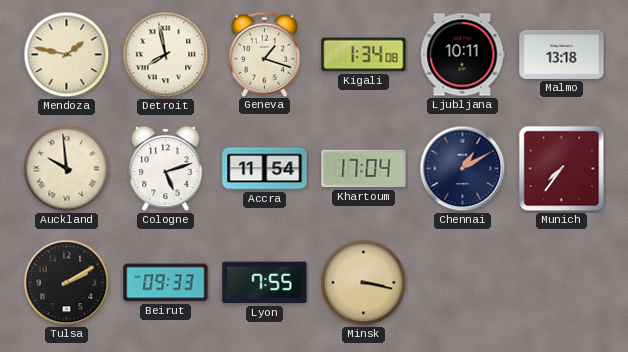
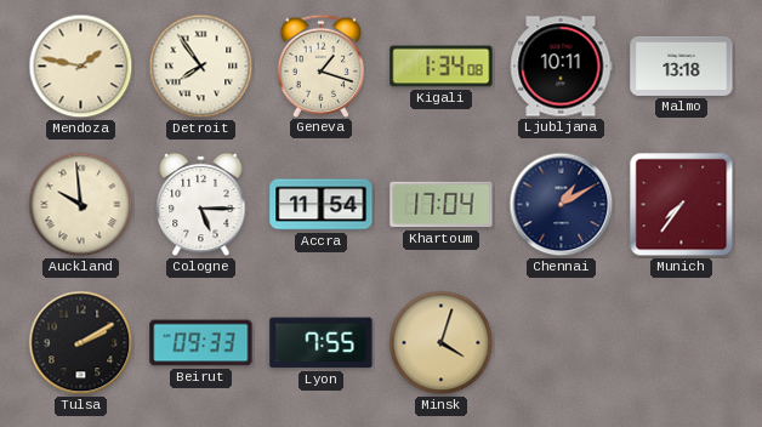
Detroit: 7:58 -> 7:54
Cologne: 5:12 -> 5:15
Minsk: 3:17 -> 4:03
